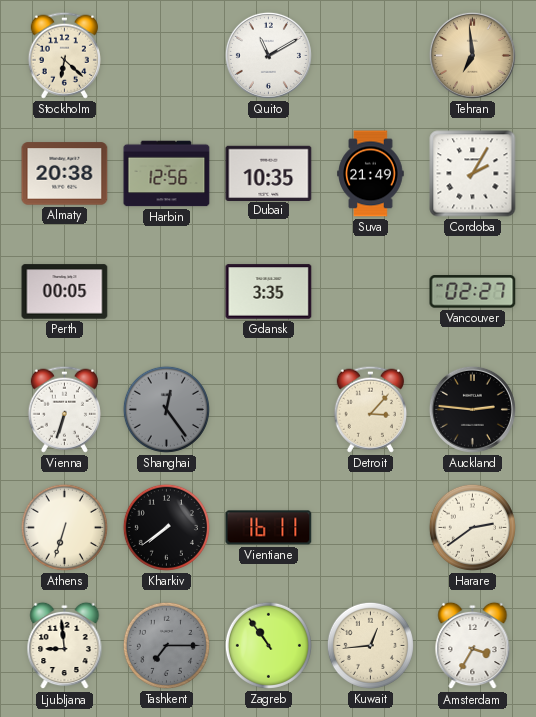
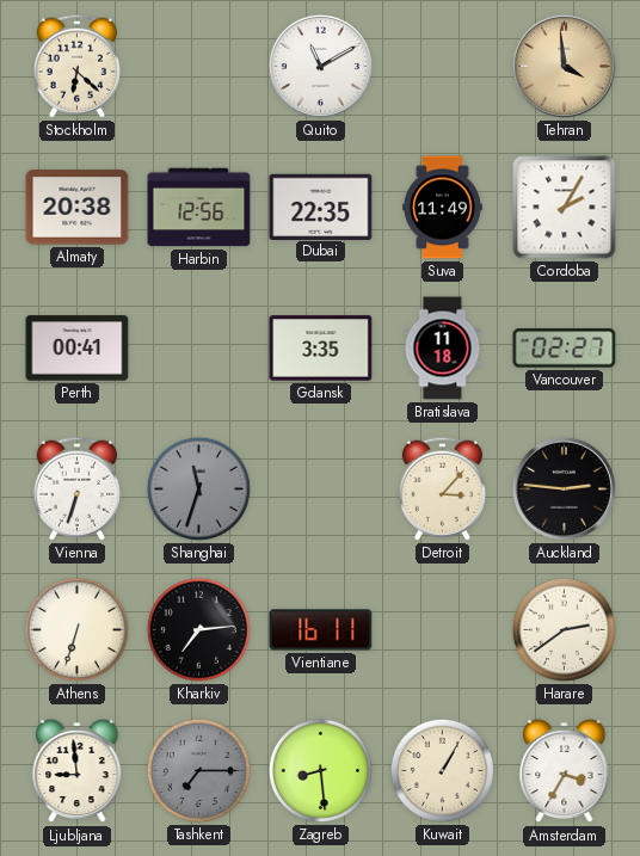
Tehran: 6:59 -> 3:59
Dubai: 10:35 -> 22:35
Suva: 21:49 -> 11:49
Perth: 00:05 -> 00:41
Bratislava: none -> 11:18
Shanghai: 12:24 -> 11:33
Kharkiv: 7:39 -> 7:14
Zagreb: 10:54 -> 8:29
Kuwait: 12:44 -> 1:05
